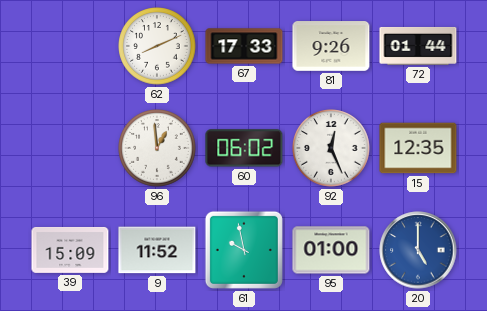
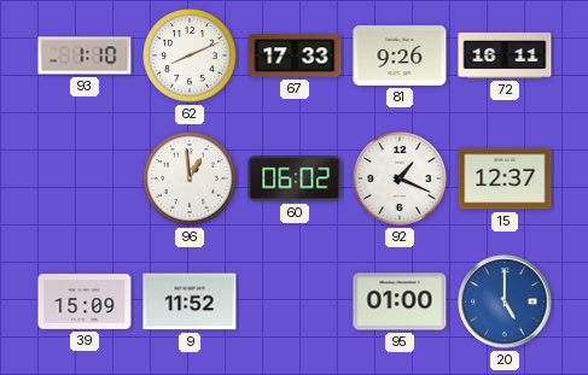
93: none -> 1:10
72: 01:44 -> 16:11
92: 12:26 -> 1:19
15: 12:35 -> 12:37
61: 9:58 -> none
